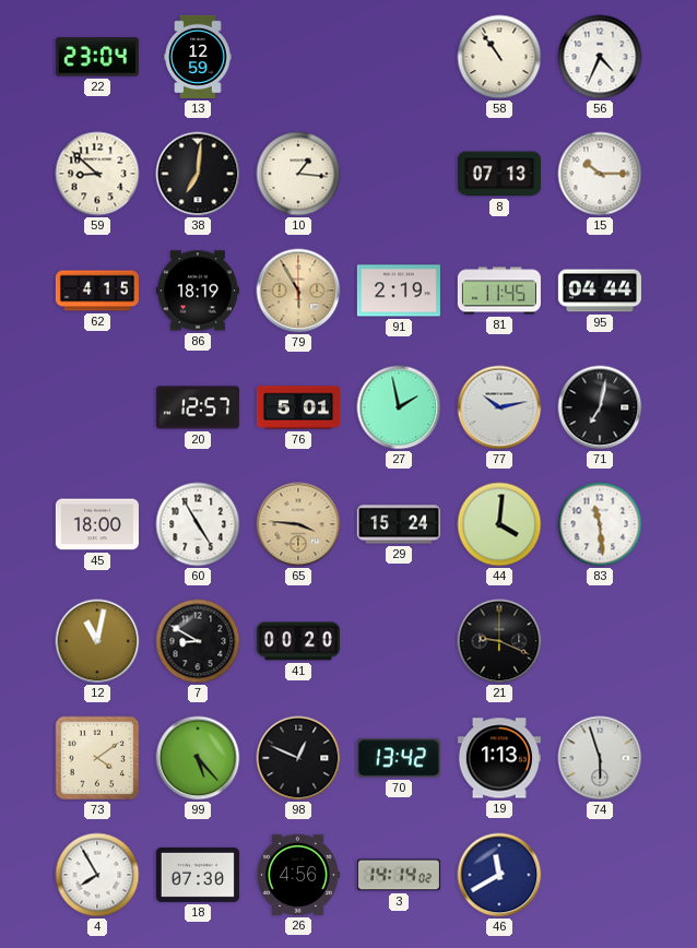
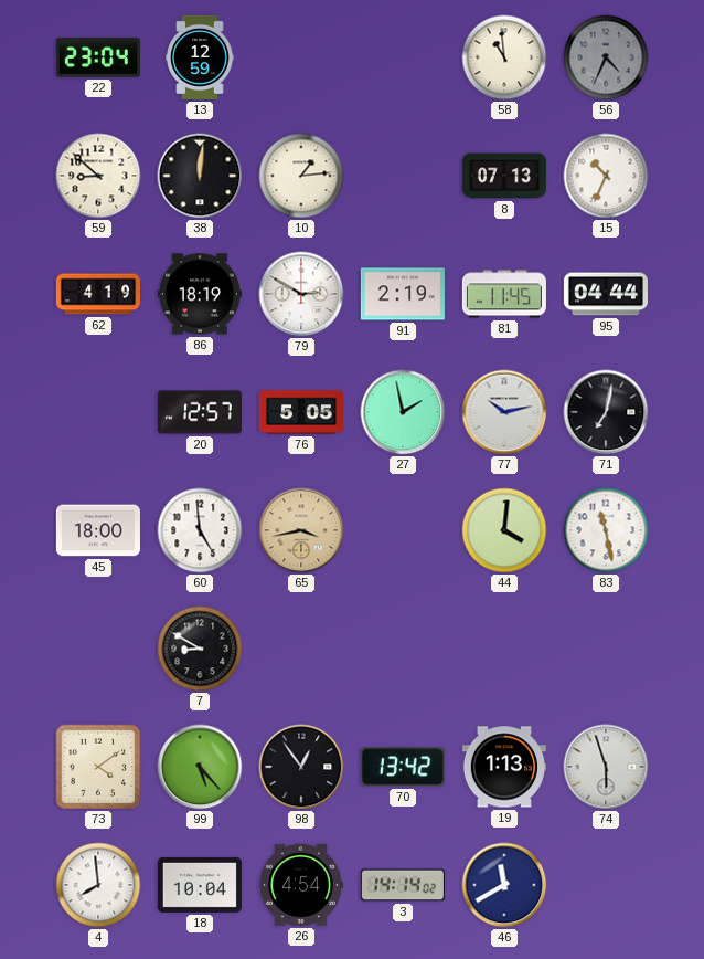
58: 10:54 -> 10:59
56 dial: white -> grey
38: 7:01 -> 12:01
10: 1:16 -> 1:14
15: 10:15 -> 10:34
62: 4:15 -> 4:19
79: 5:55 -> 2:50
79 dial: champagne -> white
76: 5:01 -> 5:05
60: 4:55 -> 4:59
65: 3:46 -> 3:43
29: 15:24 -> none
83: 11:29 -> 11:28
12: 11:02 -> none
41: 00:20 -> none
21: 9:19 -> none
98: 12:49 -> 12:54
4: 7:55 -> 7:59
18: 07:30 -> 10:04
26: 4:56 -> 4:54
